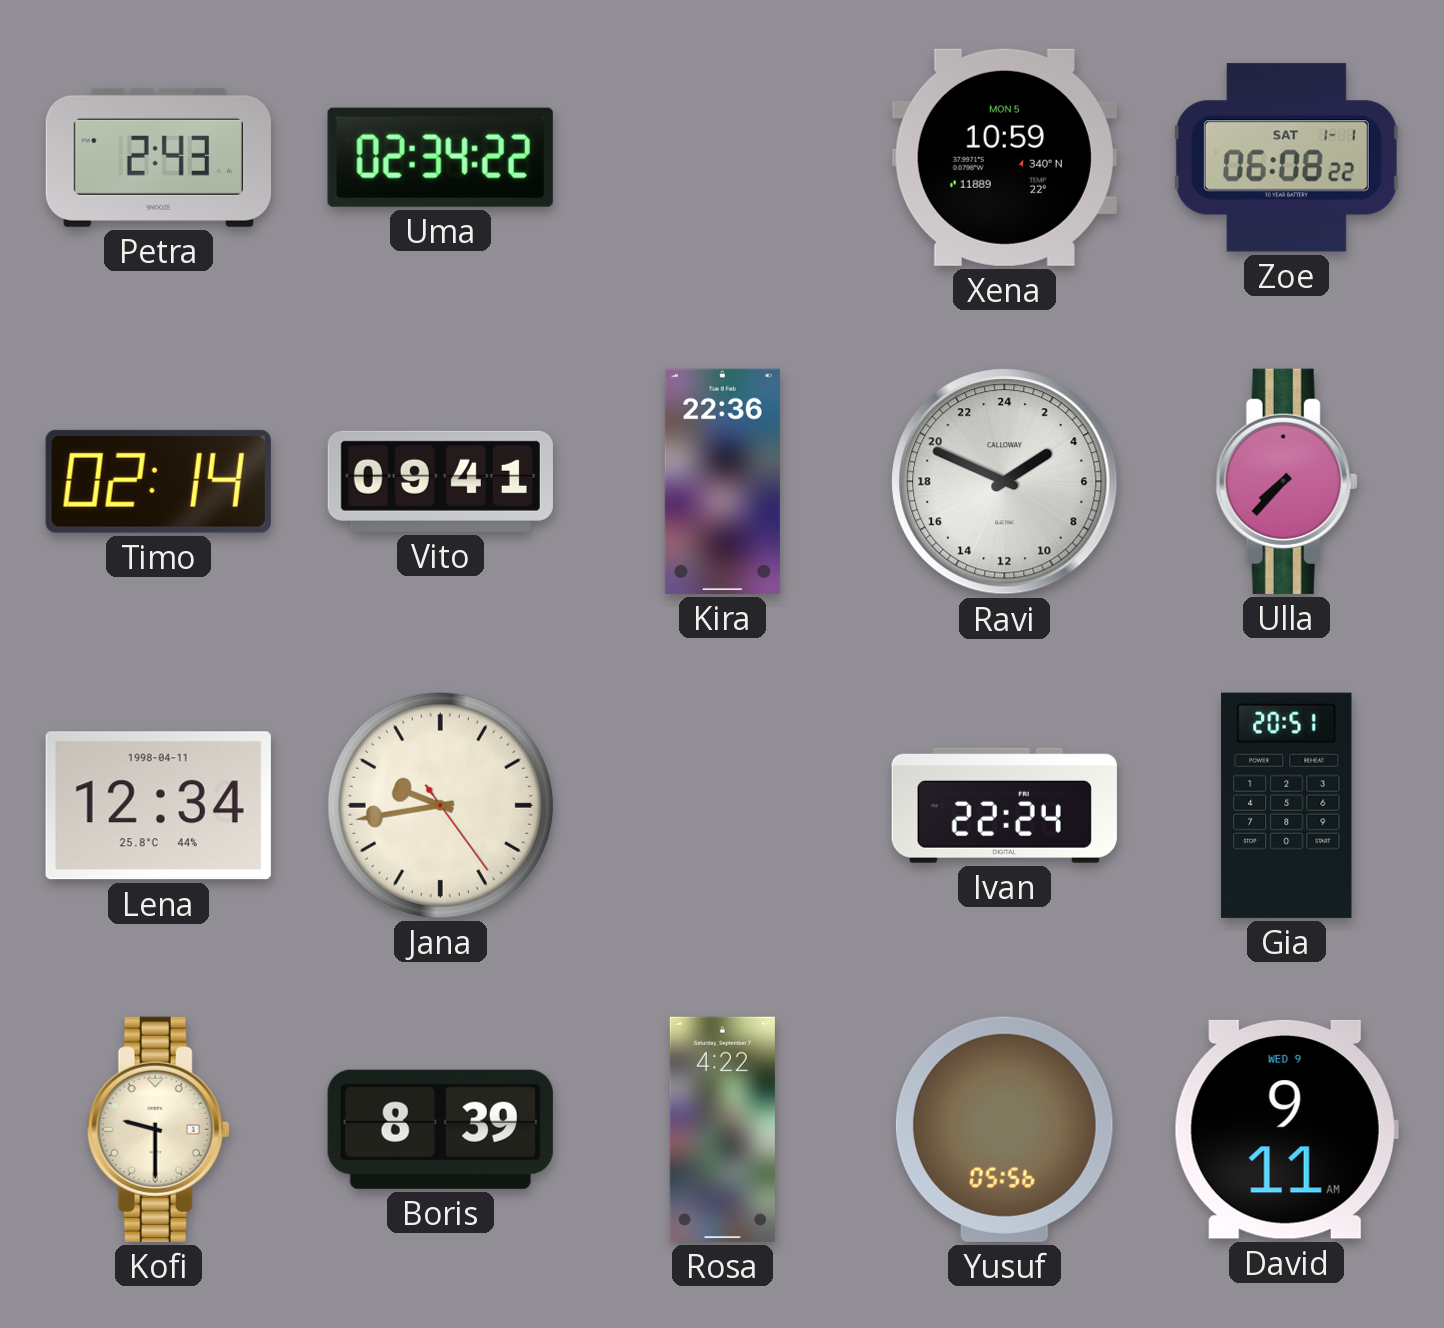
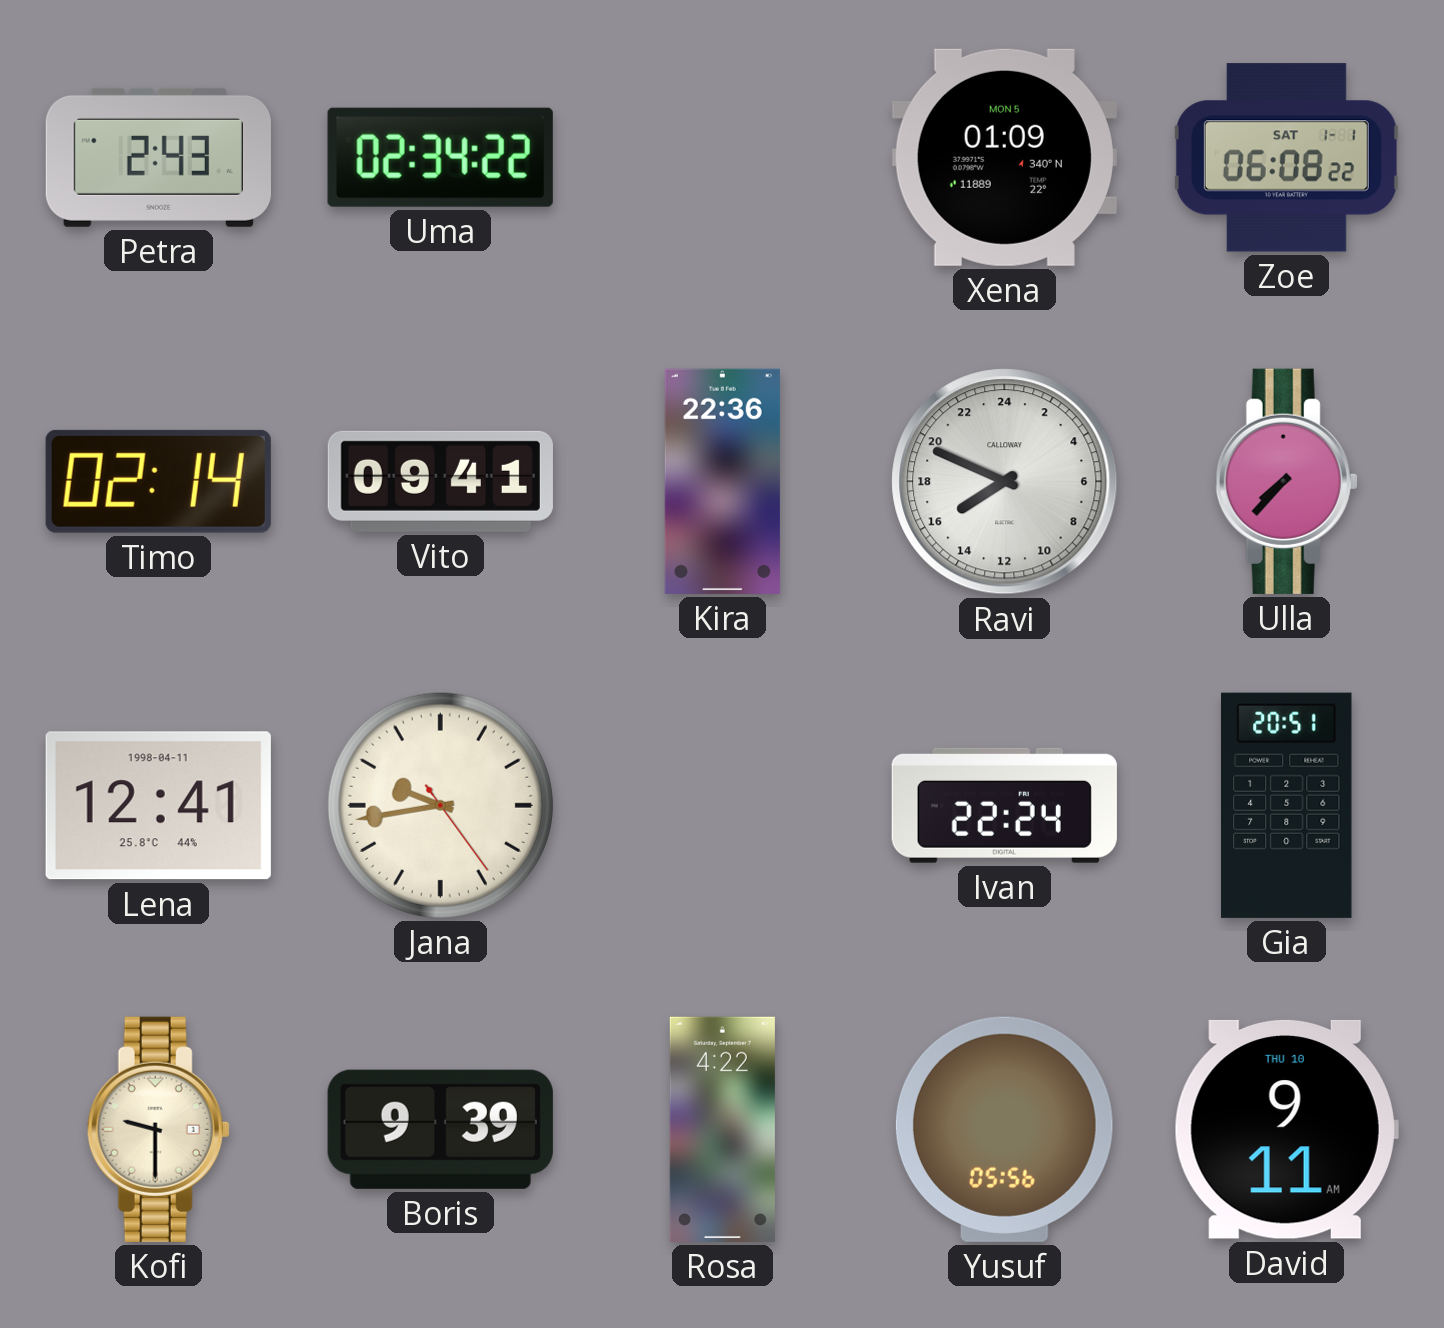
Xena: 10:59 -> 01:09
Ravi: 3:49 -> 15:49
Lena: 12:34 -> 12:41
Boris: 8:39 -> 9:39
David date: WED 9 -> THU 10
